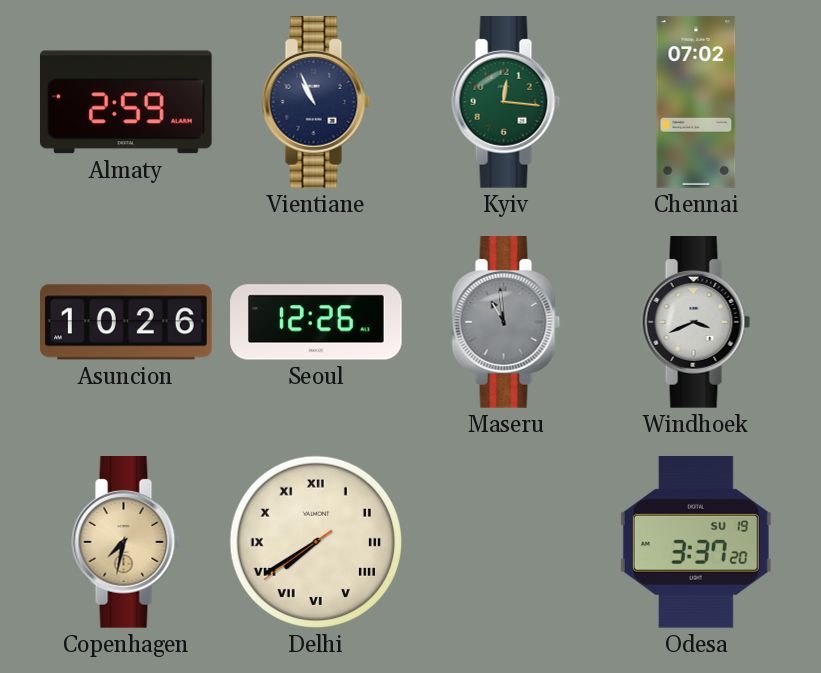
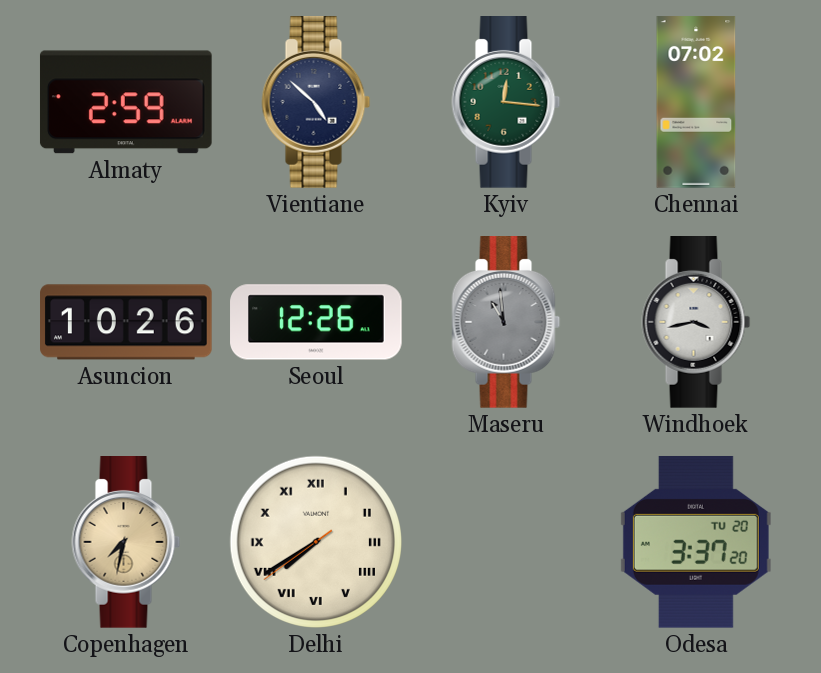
Vientiane: 10:56 -> 4:52
Windhoek: 3:41 -> 3:43
Odesa date: SU 19 -> TU 20
